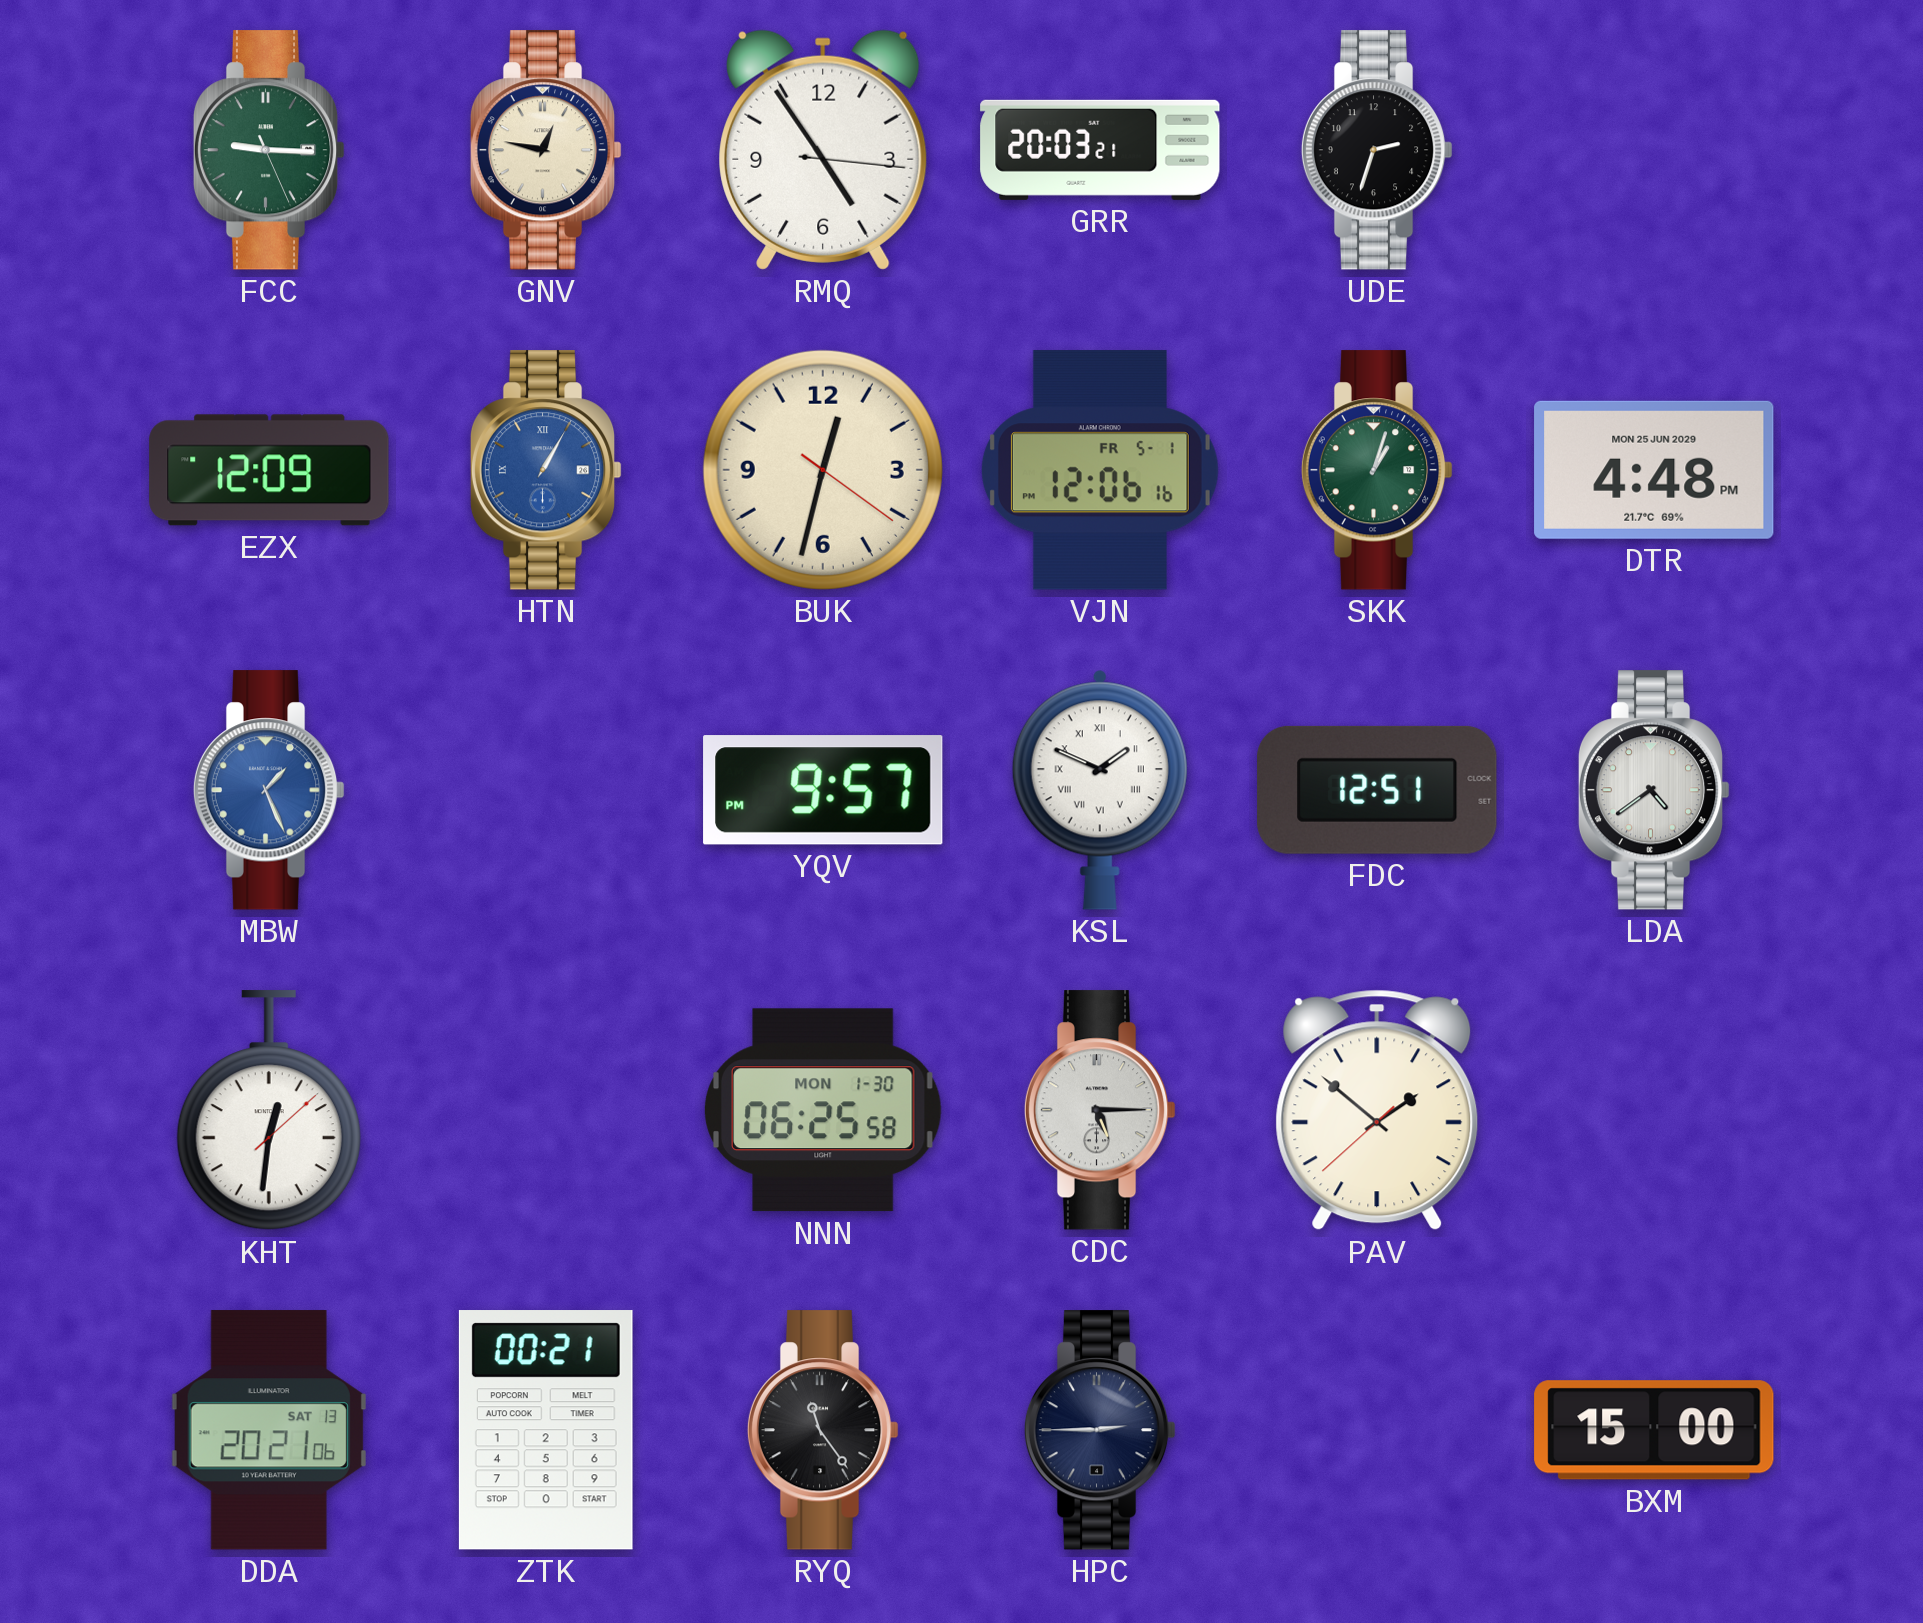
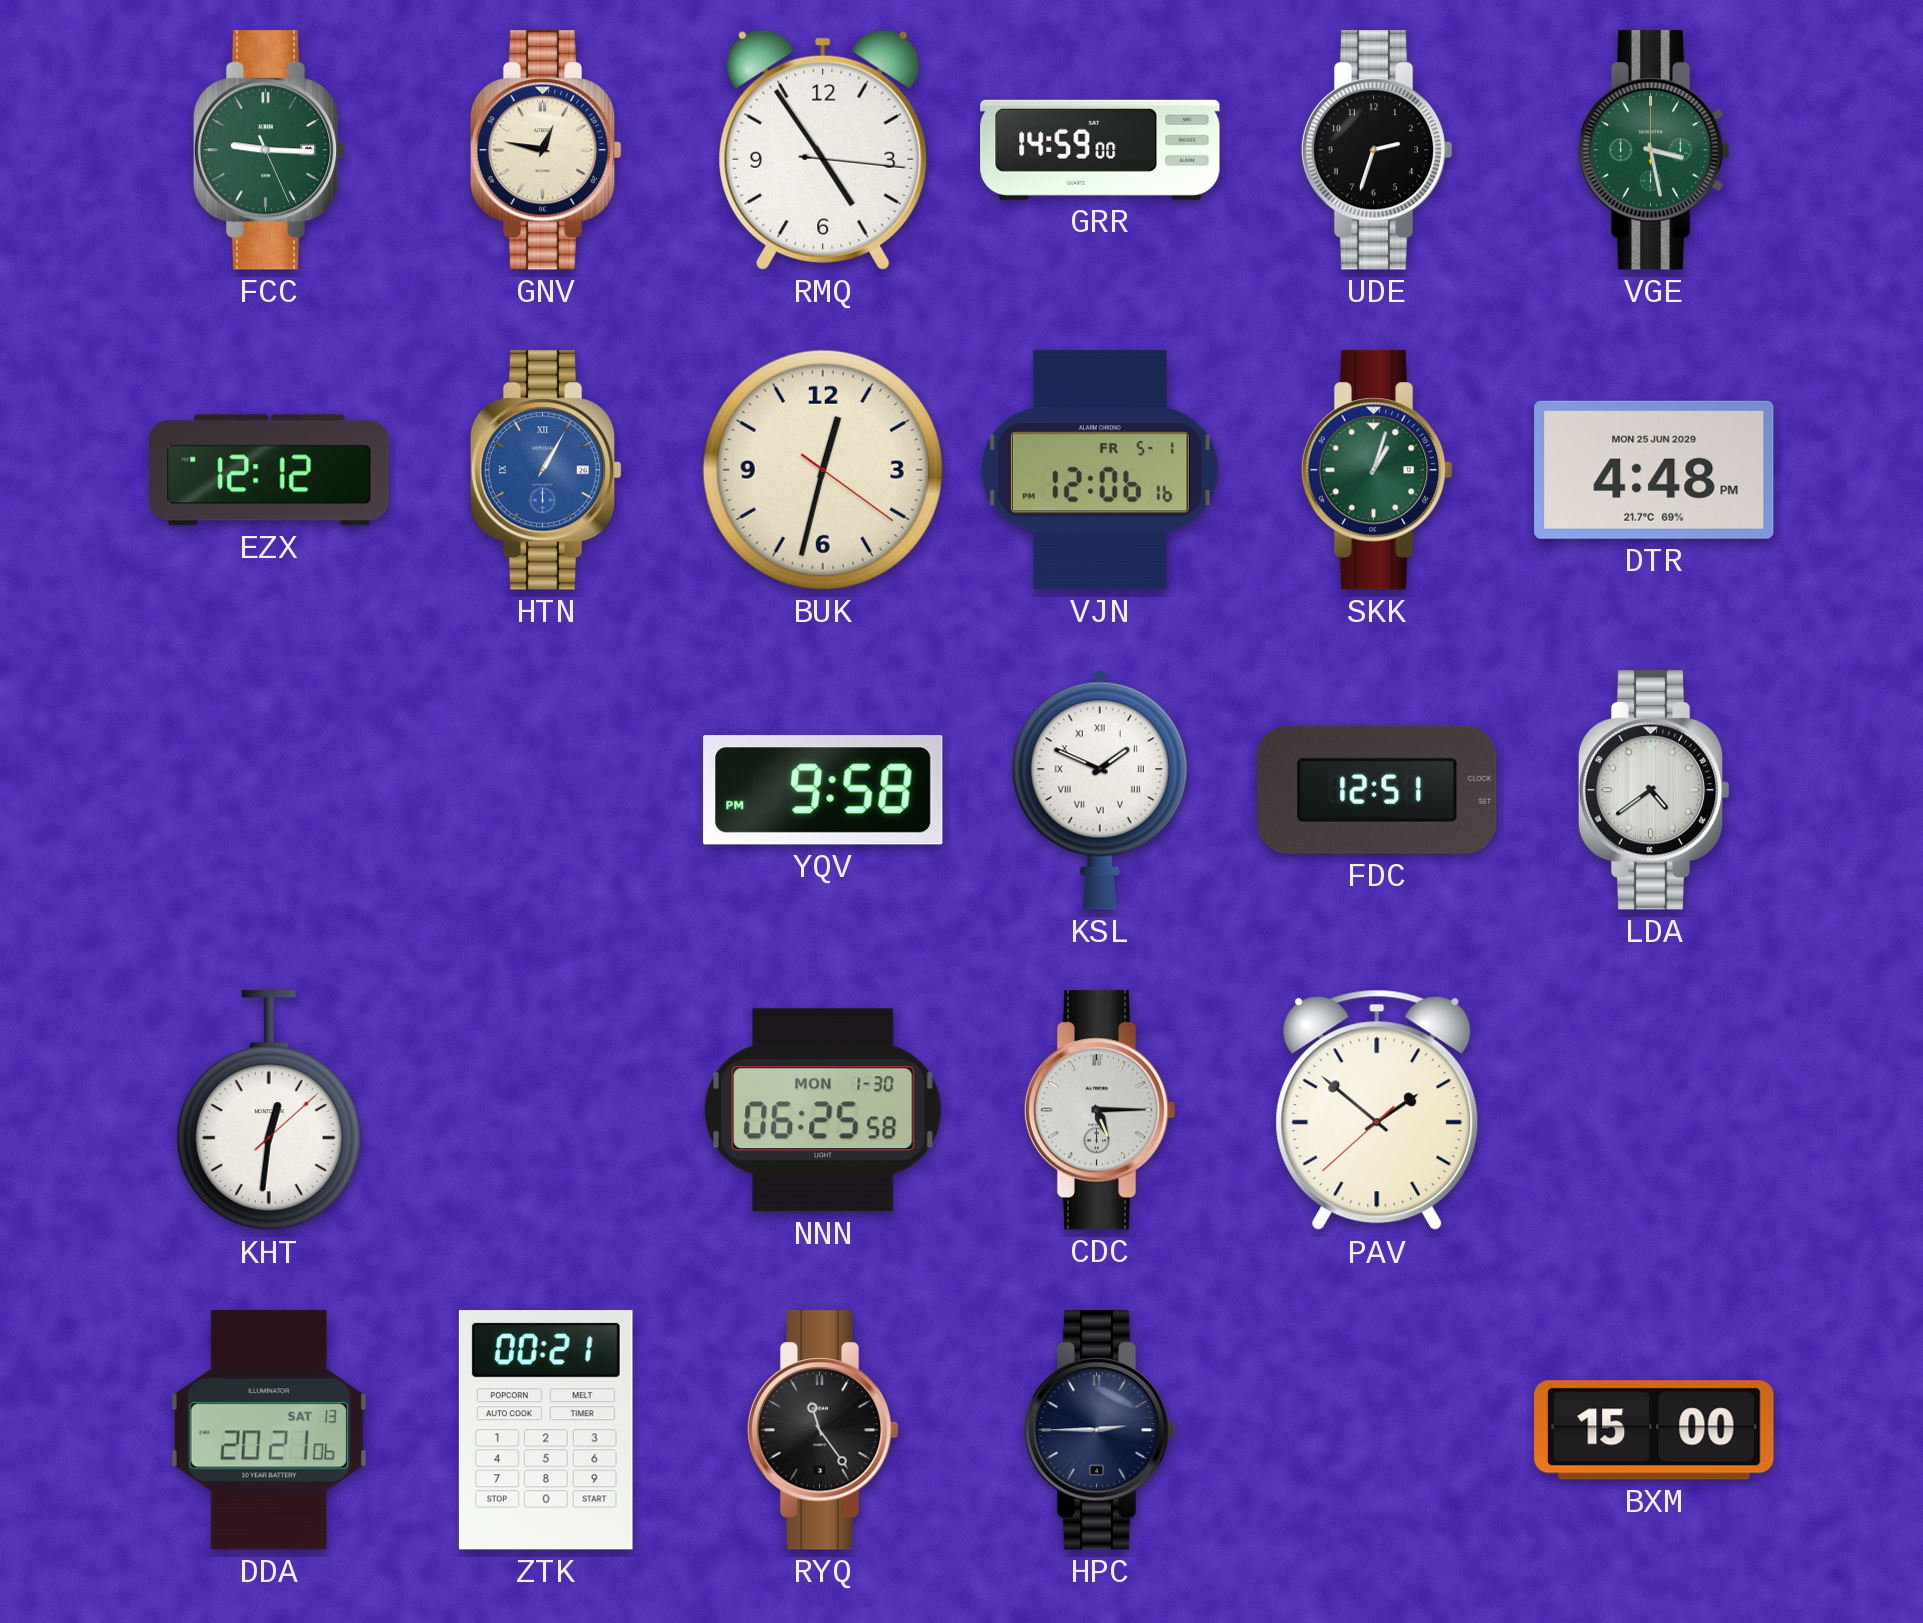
GRR: 20:03 -> 14:59
VGE: none -> 3:28
EZX: 12:09 -> 12:12
MBW: 1:26 -> none
YQV: 9:57 -> 9:58
